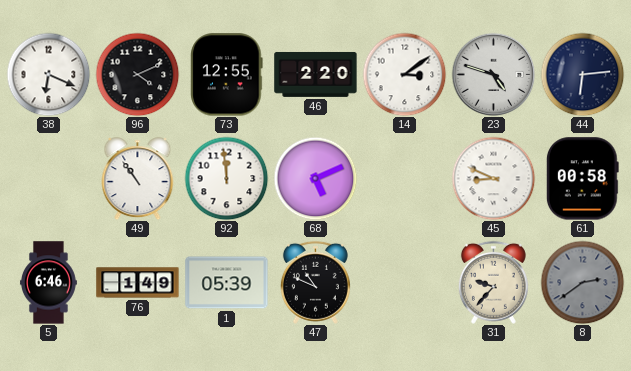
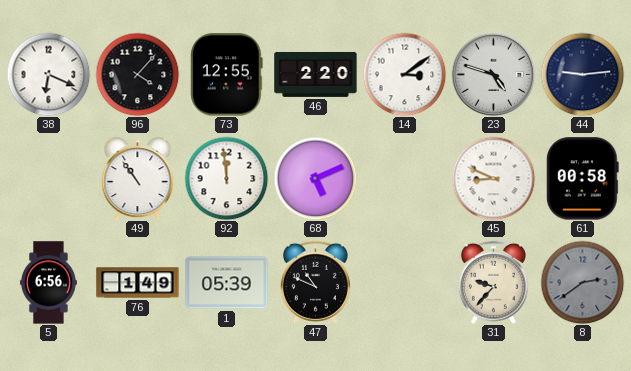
96: 4:11 -> 4:07
44: 6:14 -> 9:14
5: 6:46 -> 6:56
